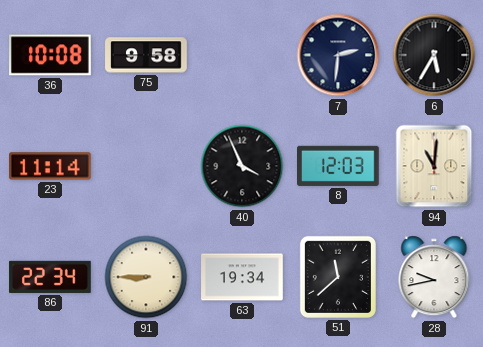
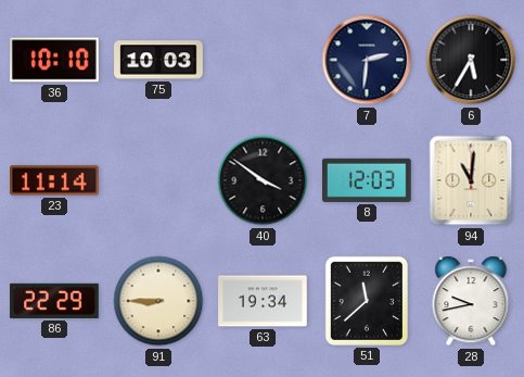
36: 10:08 -> 10:10
75: 9:58 -> 10:03
40: 3:56 -> 3:51
86: 22:34 -> 22:29
